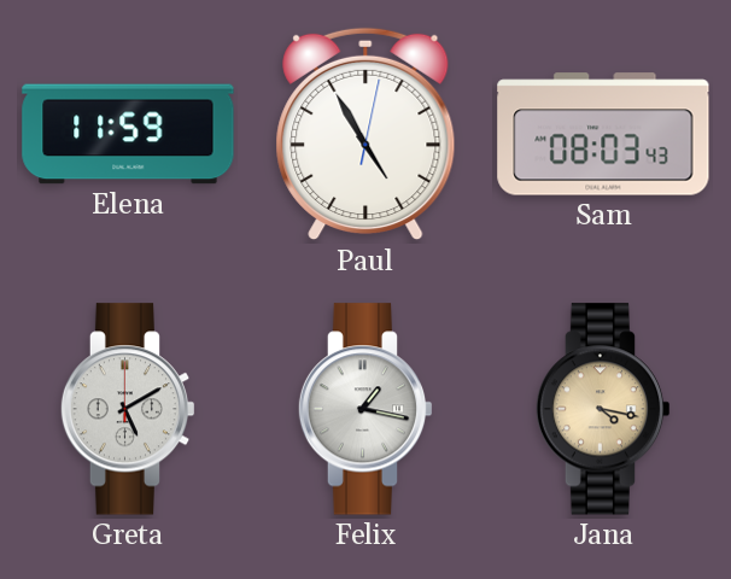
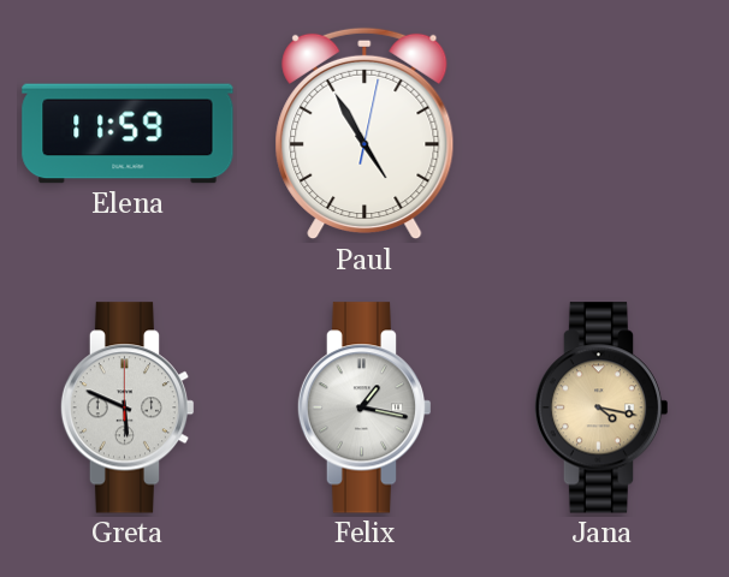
Sam: 08:03 -> none
Greta: 5:10 -> 5:49
